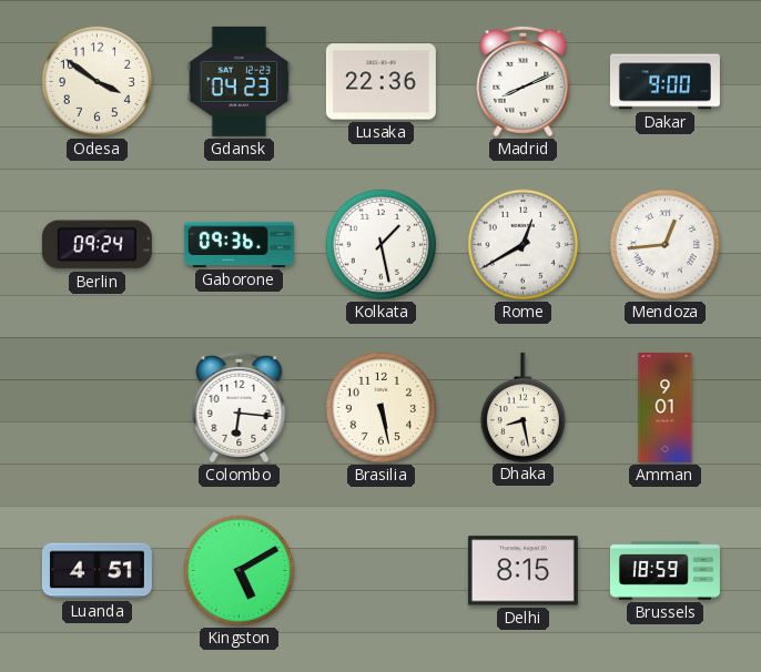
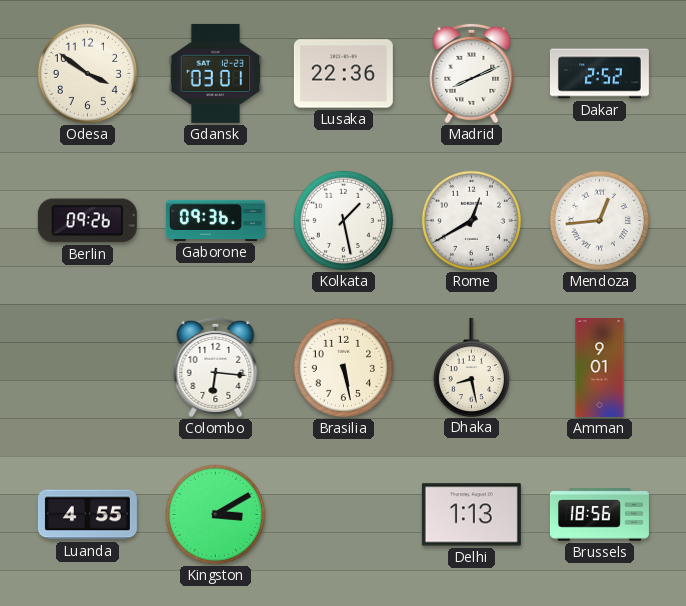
Gdansk: 04:23 -> 03:01
Dakar: 9:00 -> 2:52
Berlin: 09:24 -> 09:26
Luanda: 4:51 -> 4:55
Kingston: 5:10 -> 3:10
Delhi: 8:15 -> 1:13
Brussels: 18:59 -> 18:56
